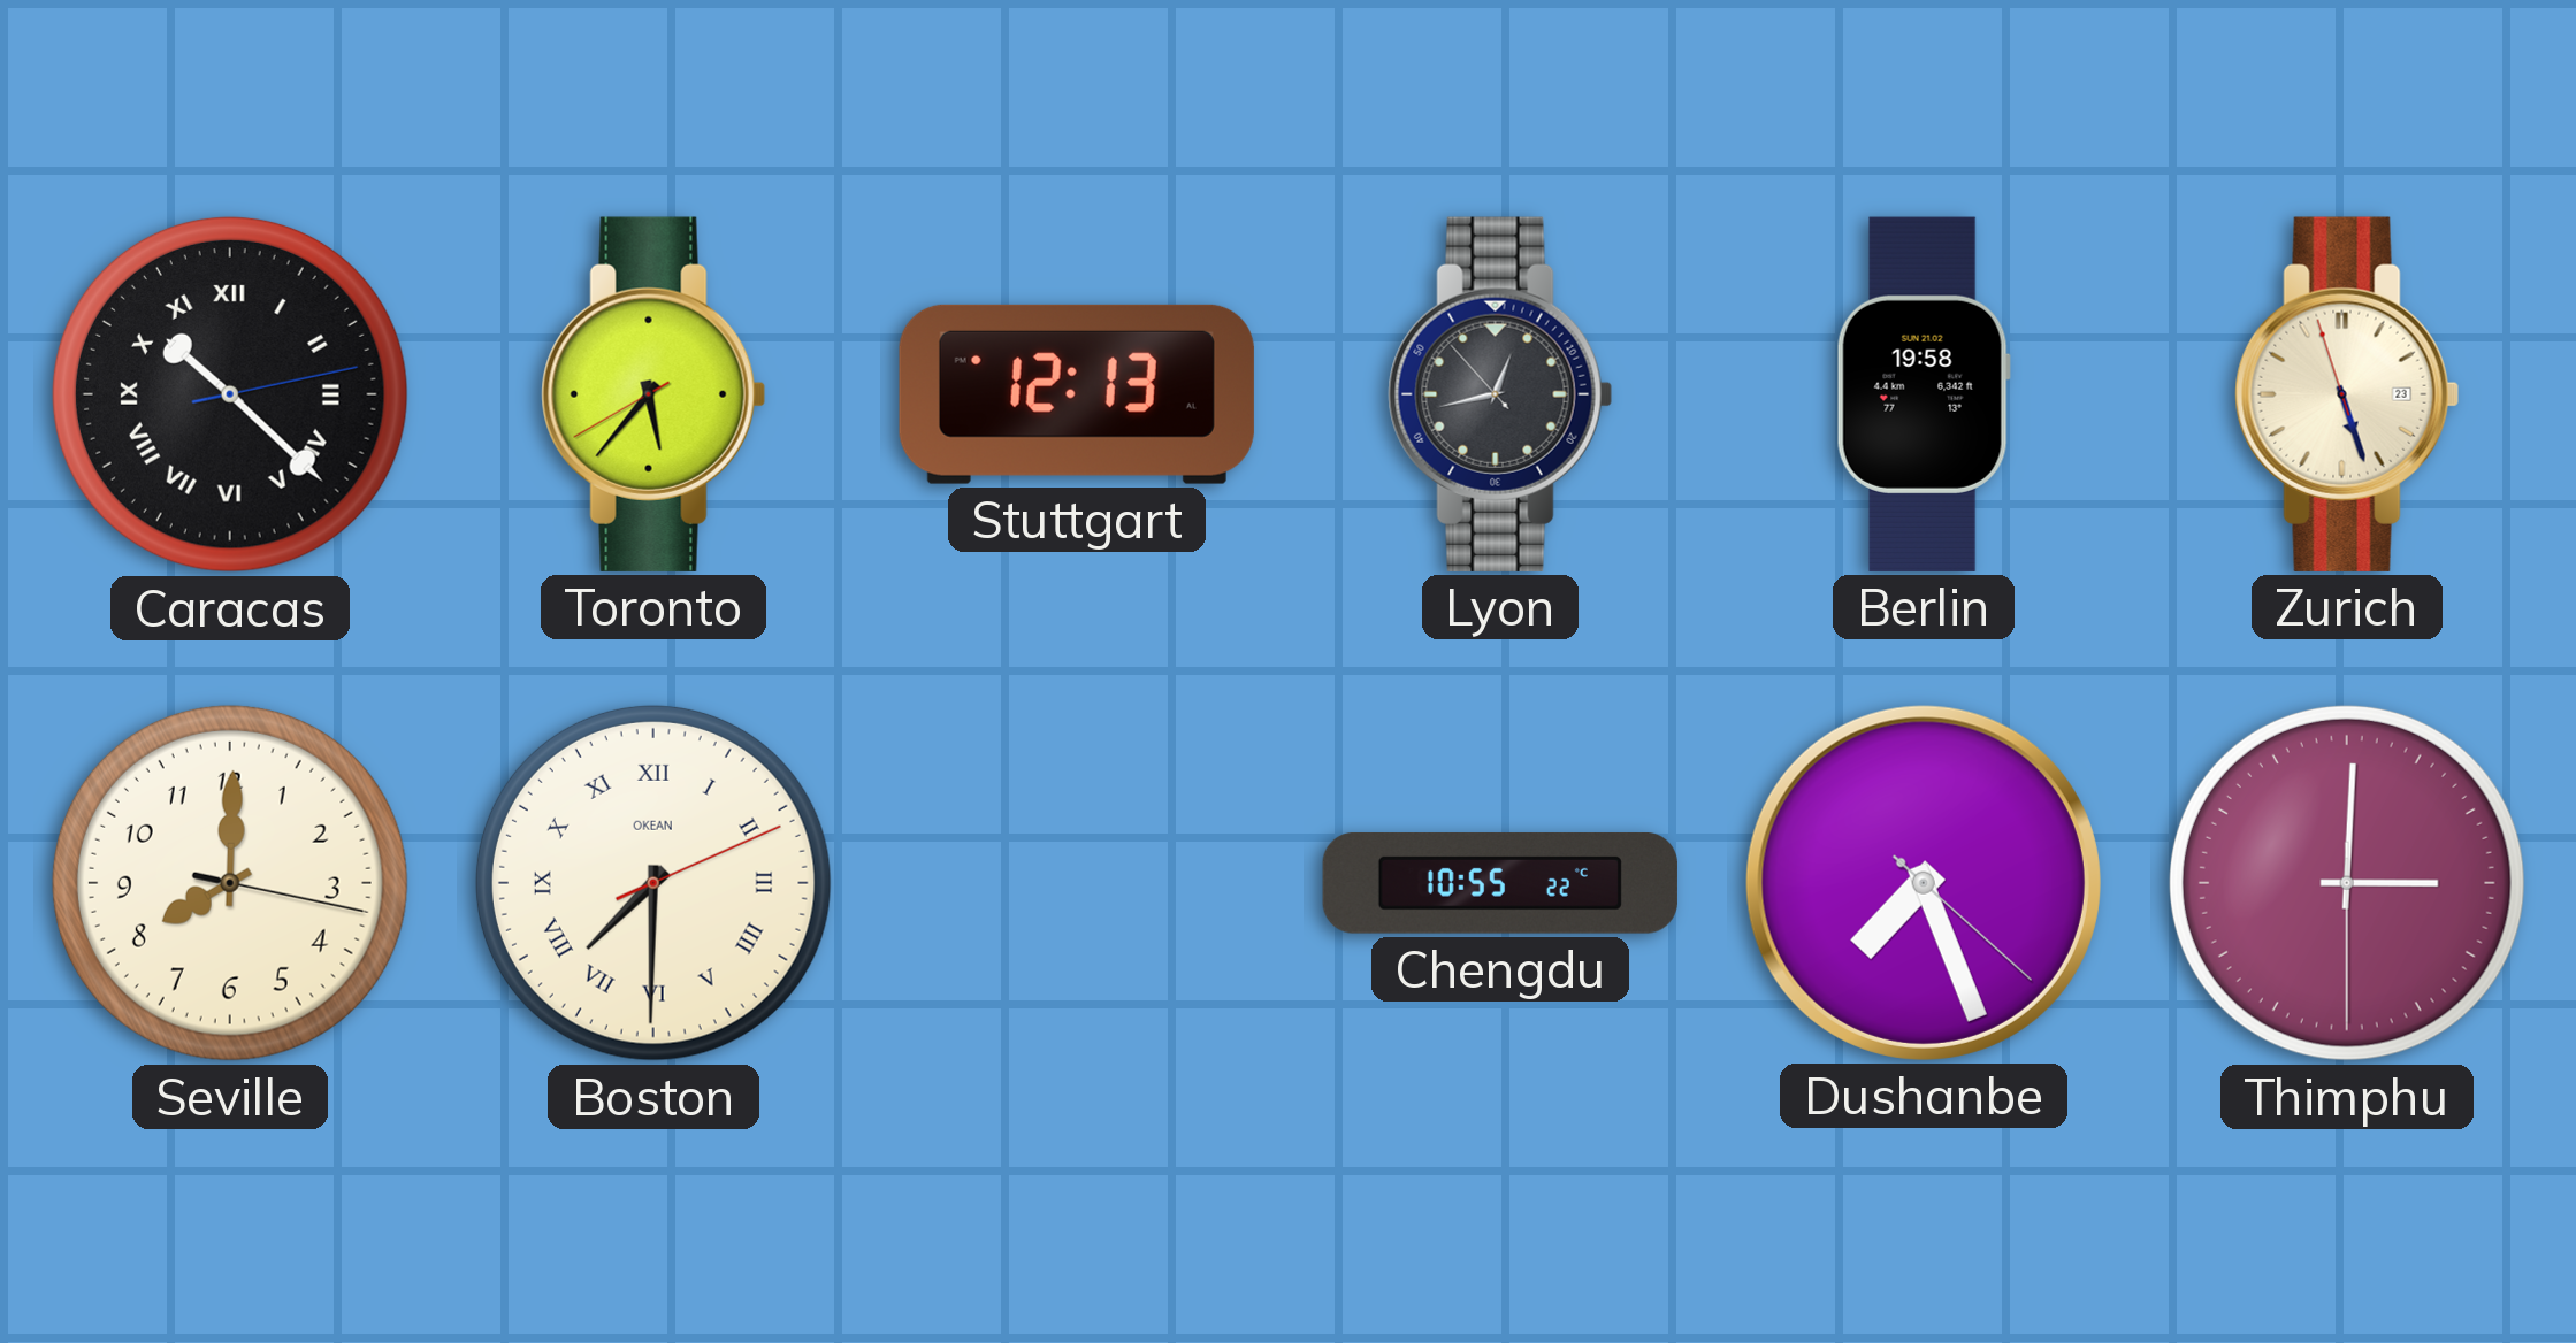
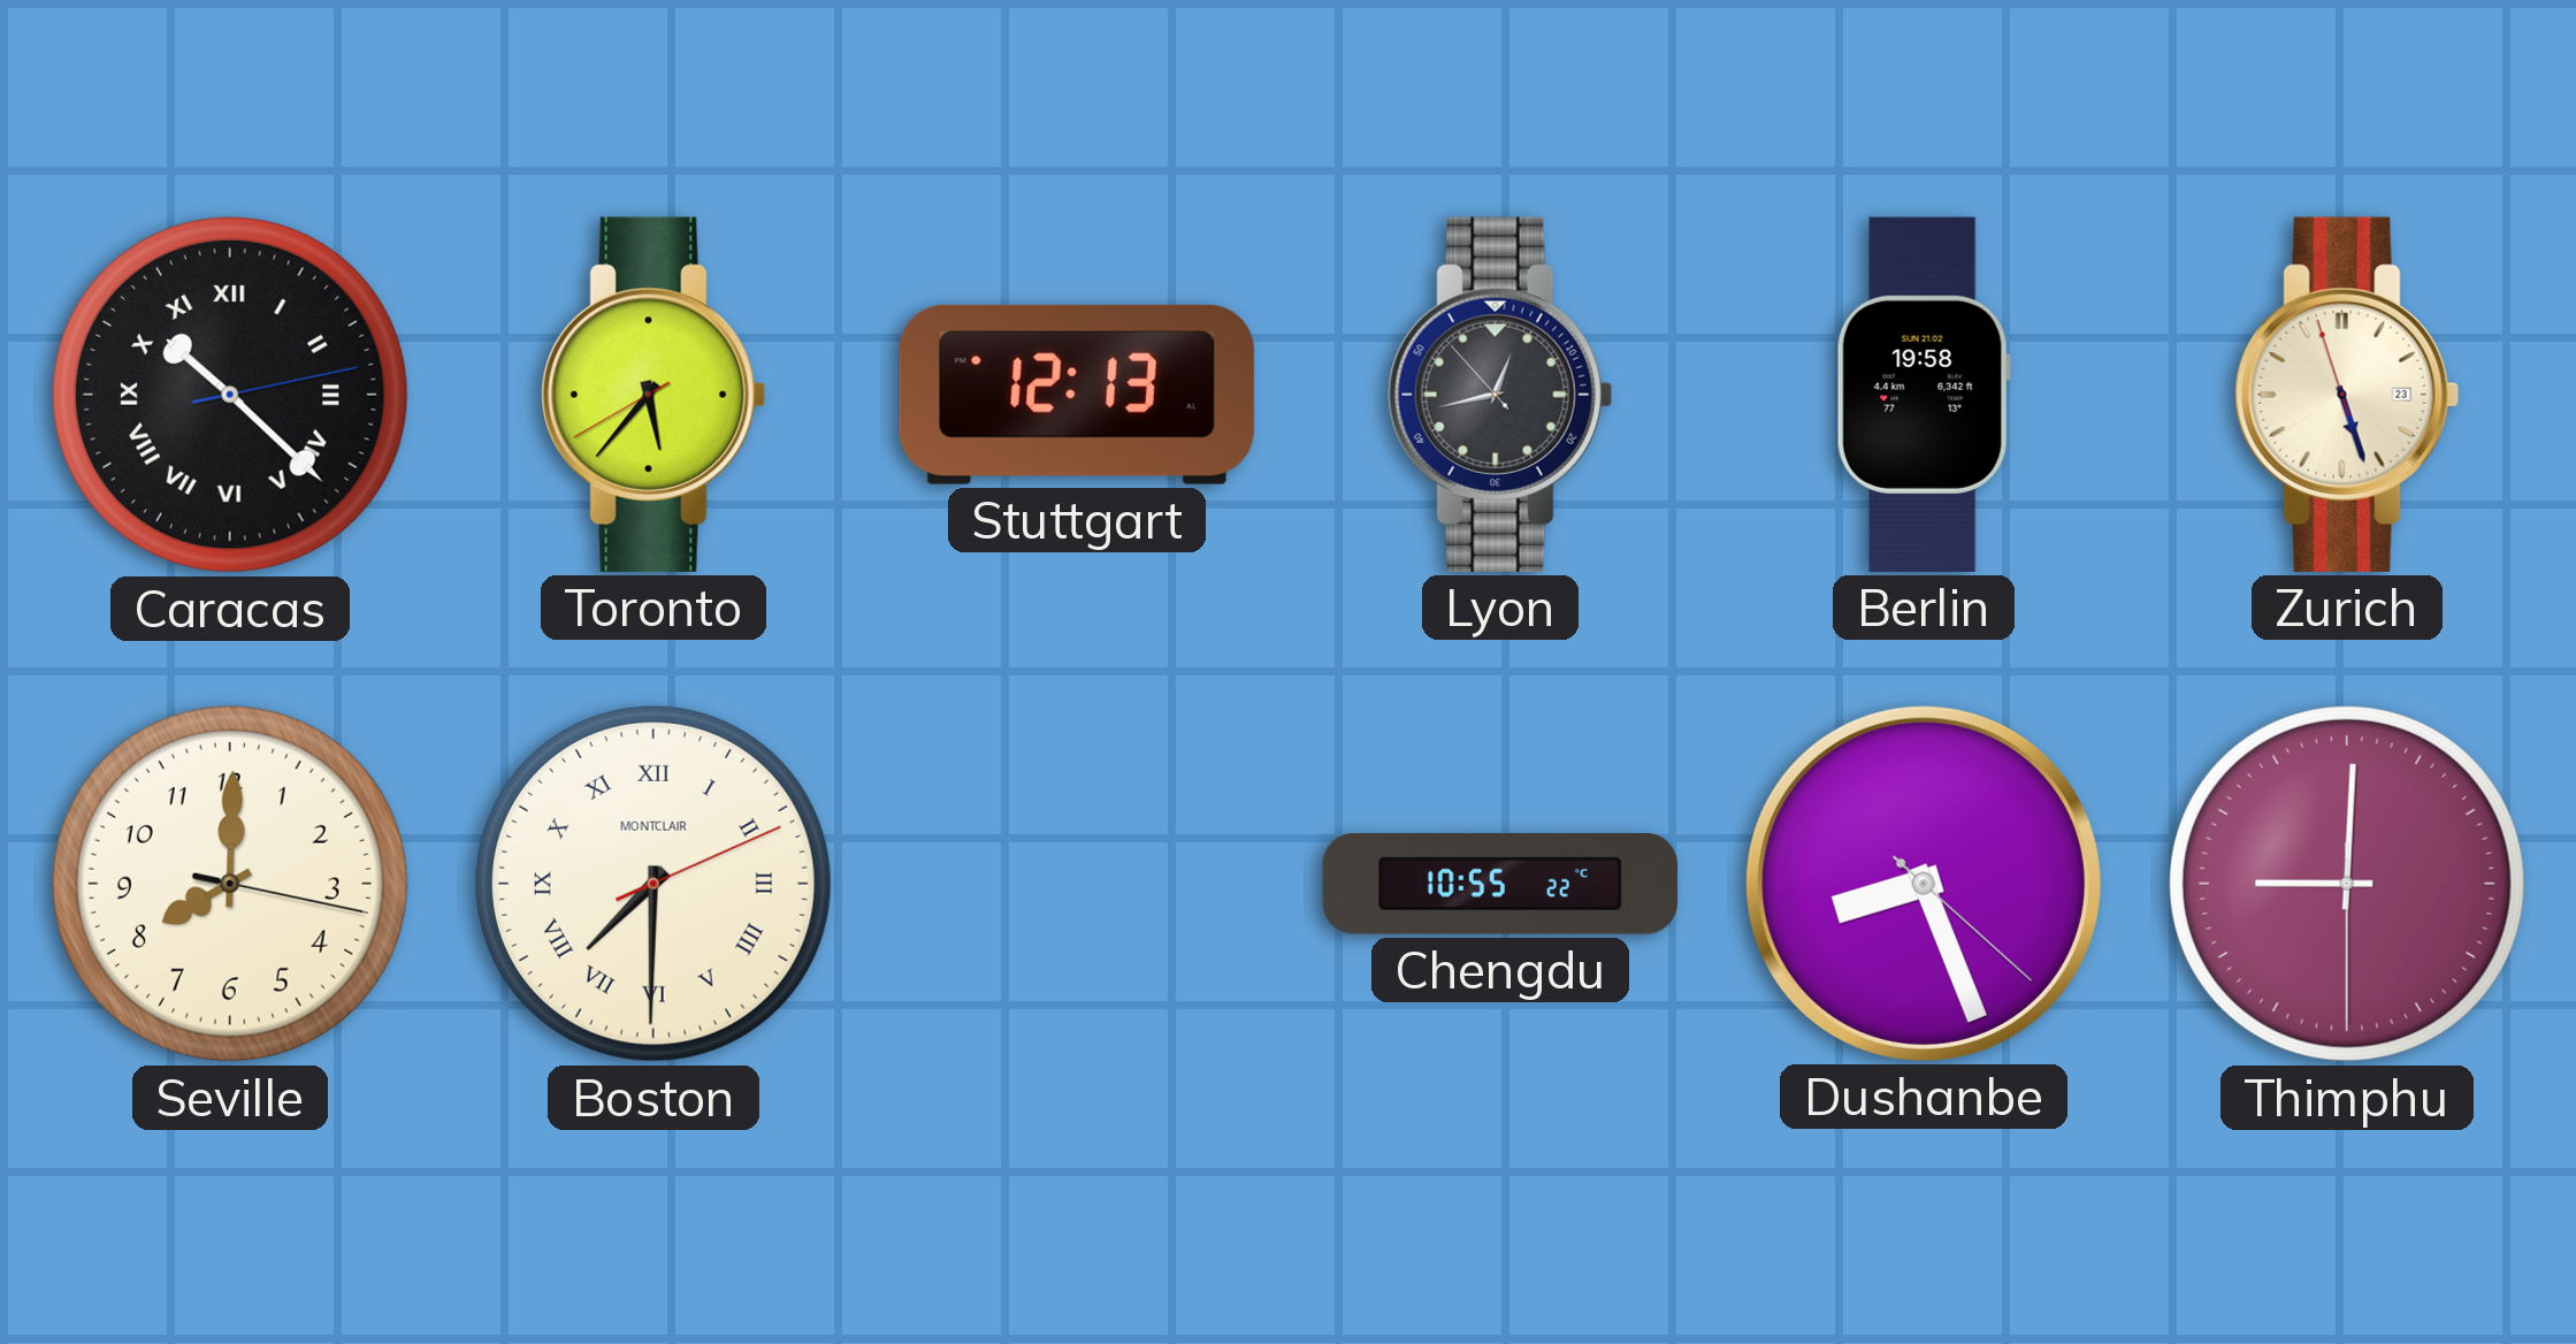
Boston brand: OKEAN -> MONTCLAIR
Dushanbe: 7:26 -> 8:26
Thimphu: 3:00 -> 9:00
